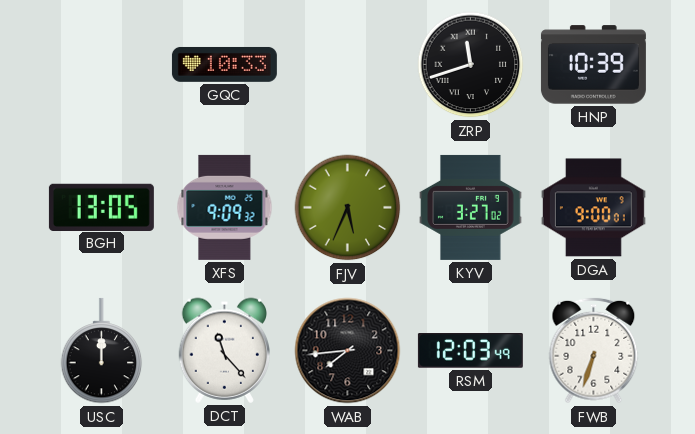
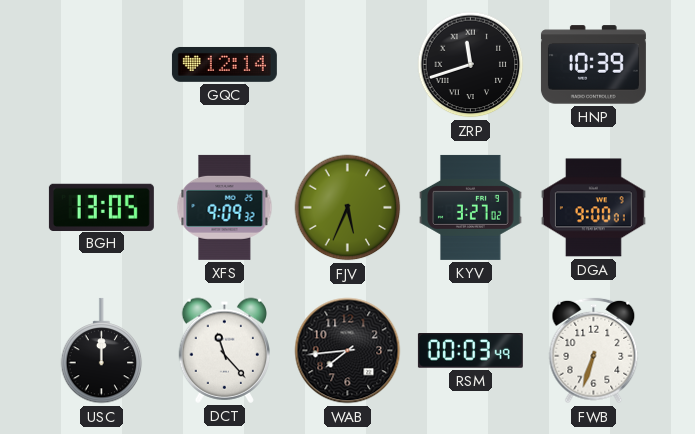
GQC: 10:33 -> 12:14
RSM: 12:03 -> 00:03
